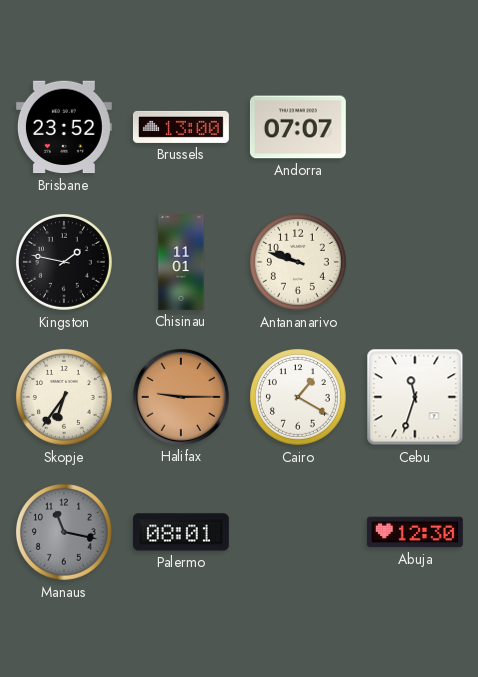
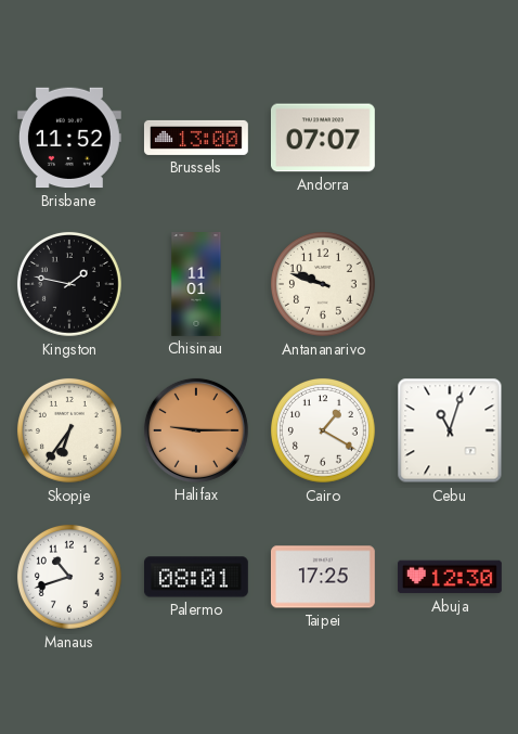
Brisbane: 23:52 -> 11:52
Cebu: 11:33 -> 11:03
Manaus: 11:17 -> 10:42
Manaus dial: grey -> white
Taipei: none -> 17:25
